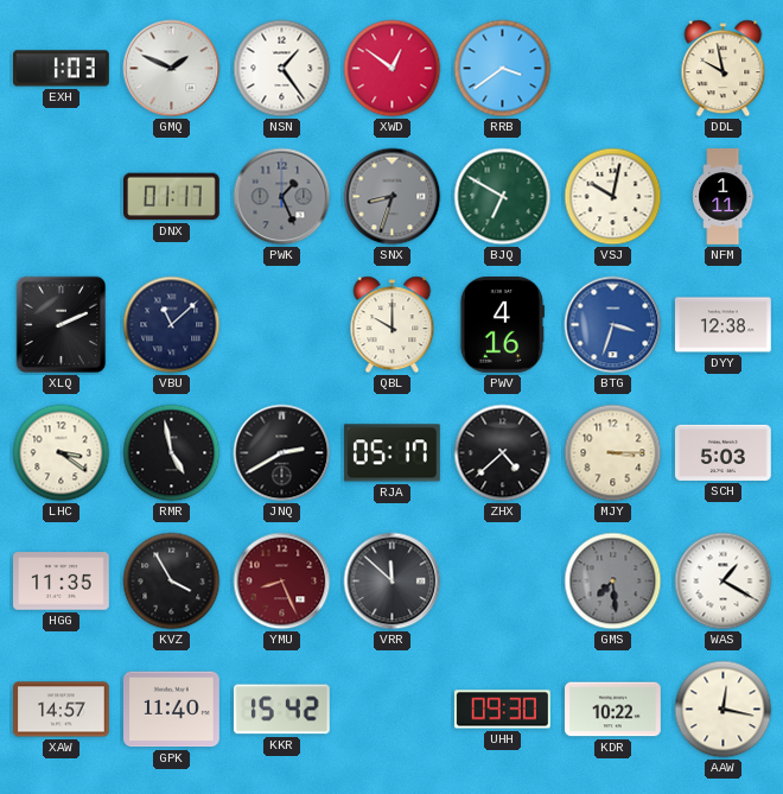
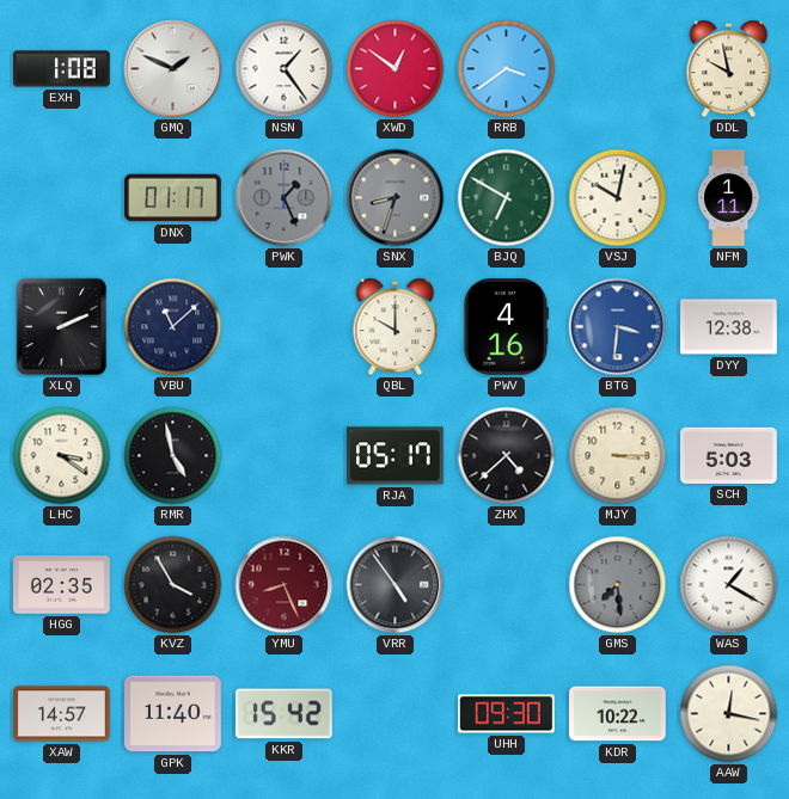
EXH: 1:03 -> 1:08
BTG: 3:33 -> 3:31
JNQ: 2:40 -> none
HGG: 11:35 -> 02:35
VRR: 11:52 -> 4:54
